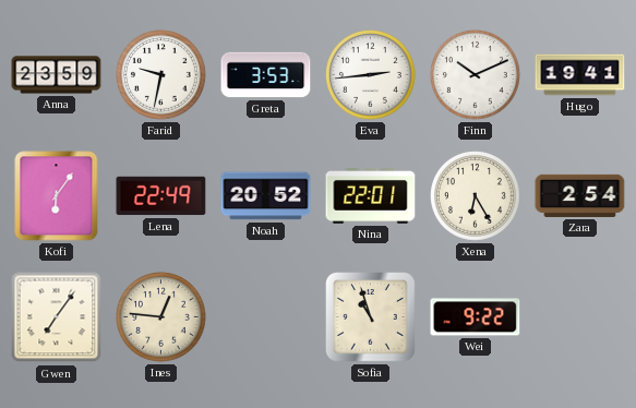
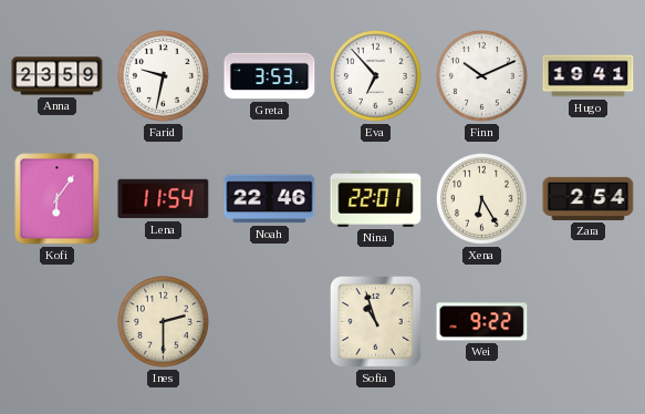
Eva: 2:44 -> 6:53
Lena: 22:49 -> 11:54
Noah: 20:52 -> 22:46
Gwen: 7:06 -> none
Ines: 12:46 -> 2:30
